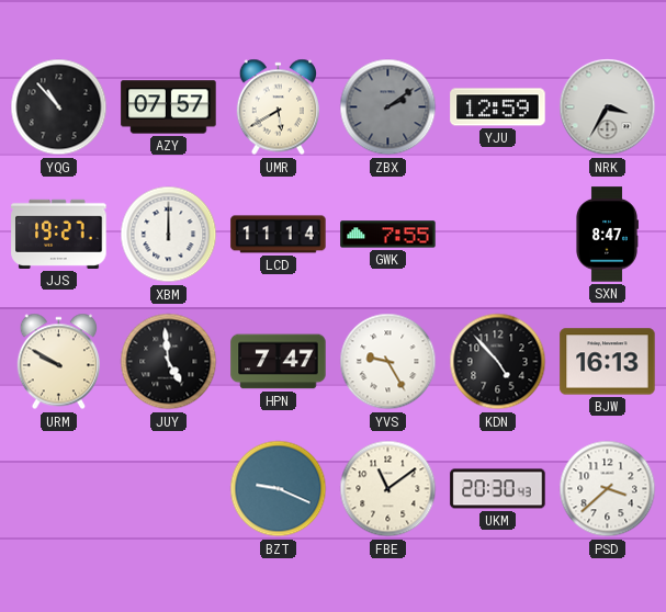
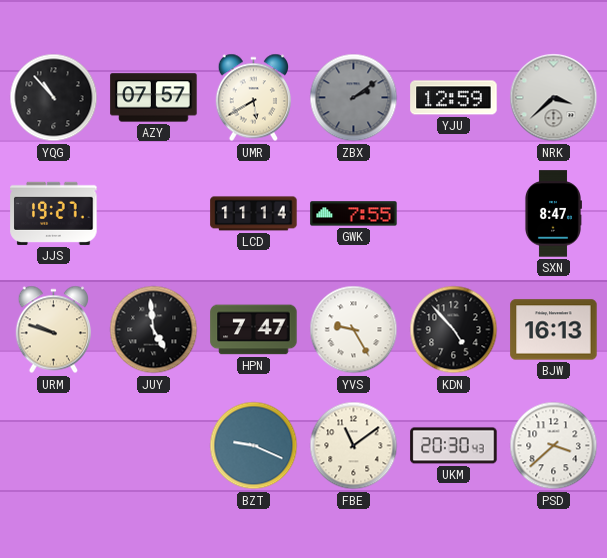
NRK: 3:35 -> 3:38
XBM: 12:00 -> none
URM: 9:50 -> 9:48
